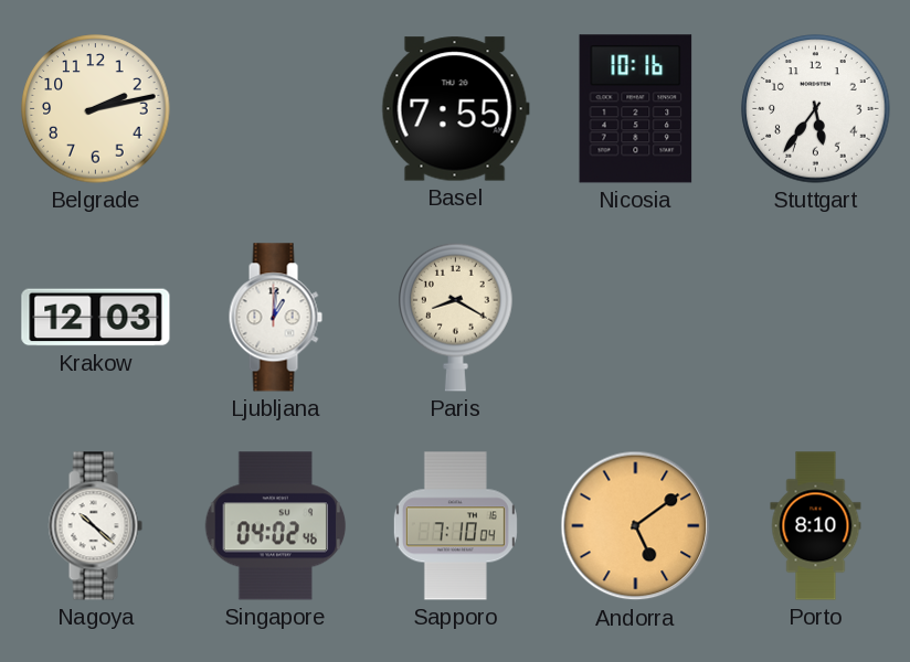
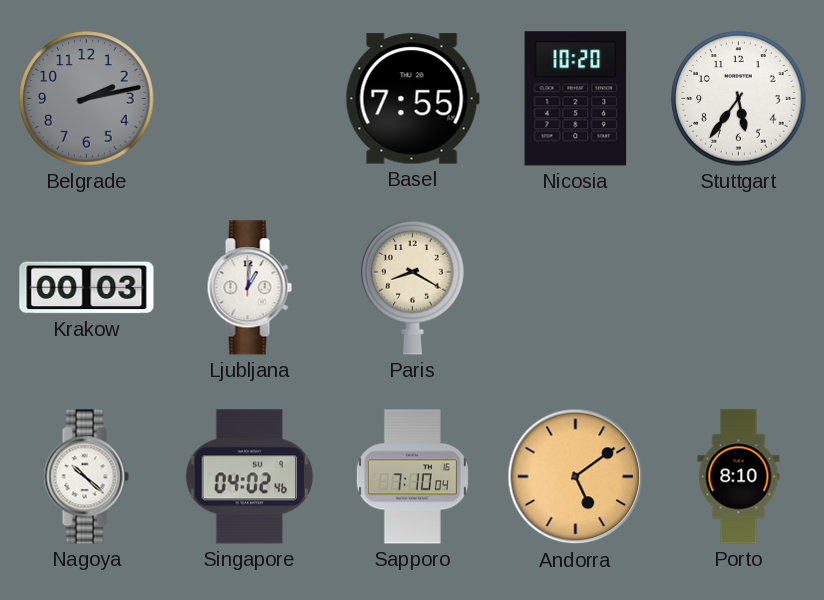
Belgrade dial: cream -> grey
Nicosia: 10:16 -> 10:20
Krakow: 12:03 -> 00:03
